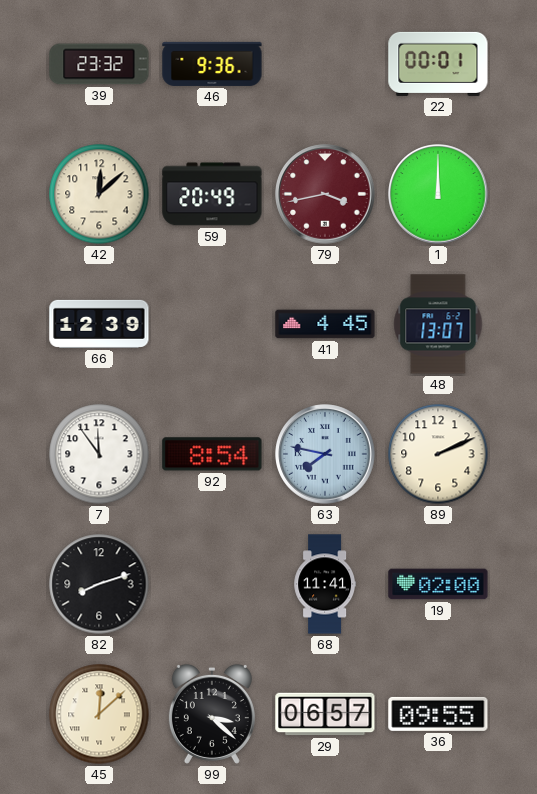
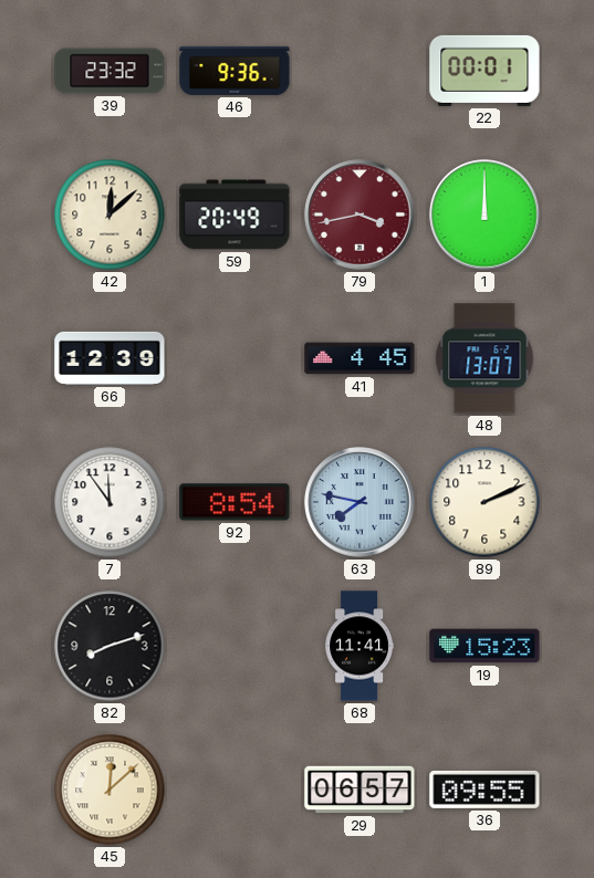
19: 02:00 -> 15:23
99: 3:22 -> none
